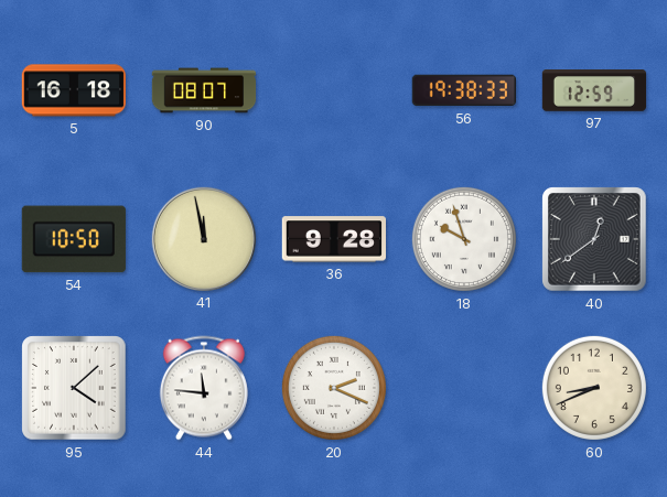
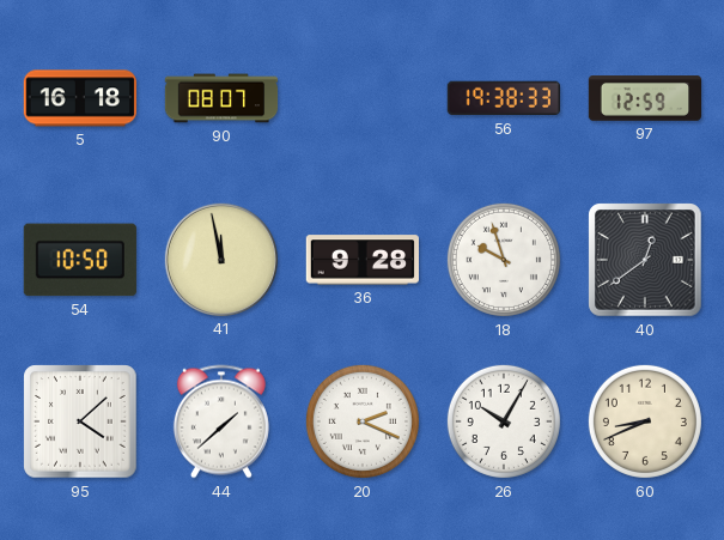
44: 11:46 -> 1:38
26: none -> 10:05
